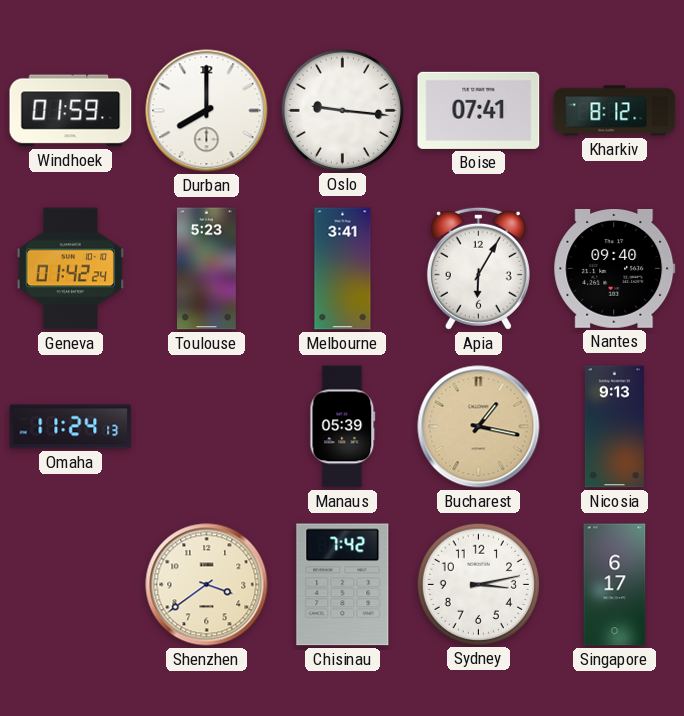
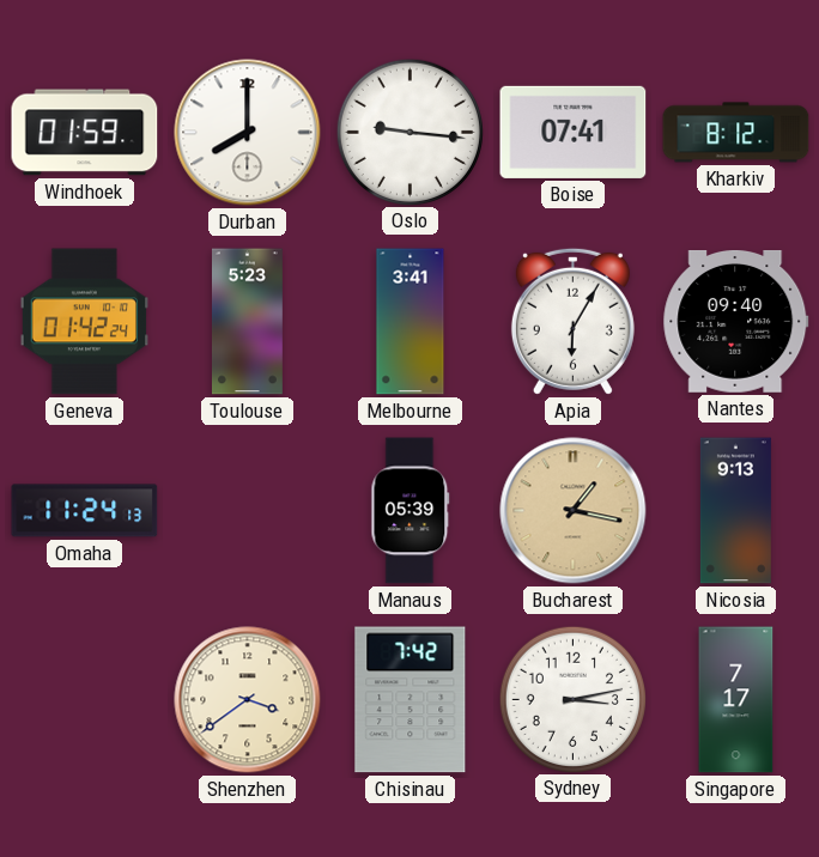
Singapore: 6:17 -> 7:17
